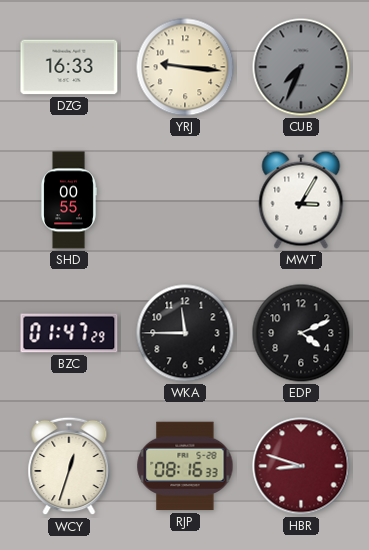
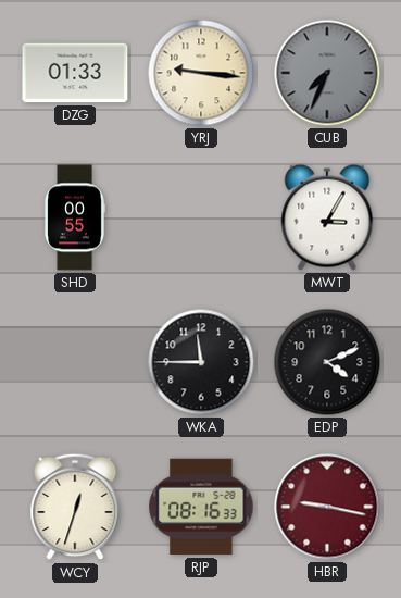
DZG: 16:33 -> 01:33
BZC: 01:47 -> none
HBR: 8:48 -> 9:17
